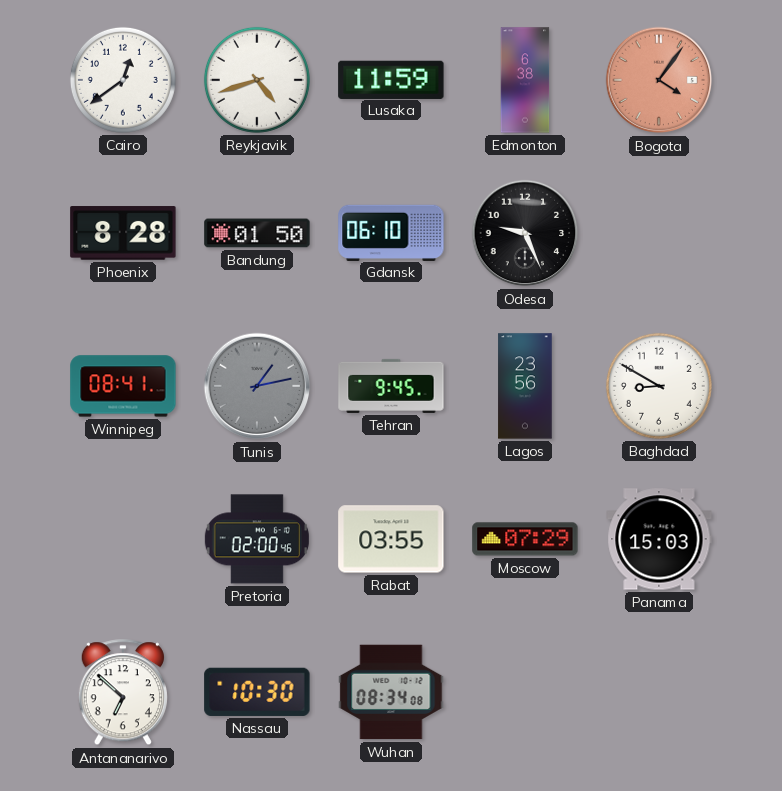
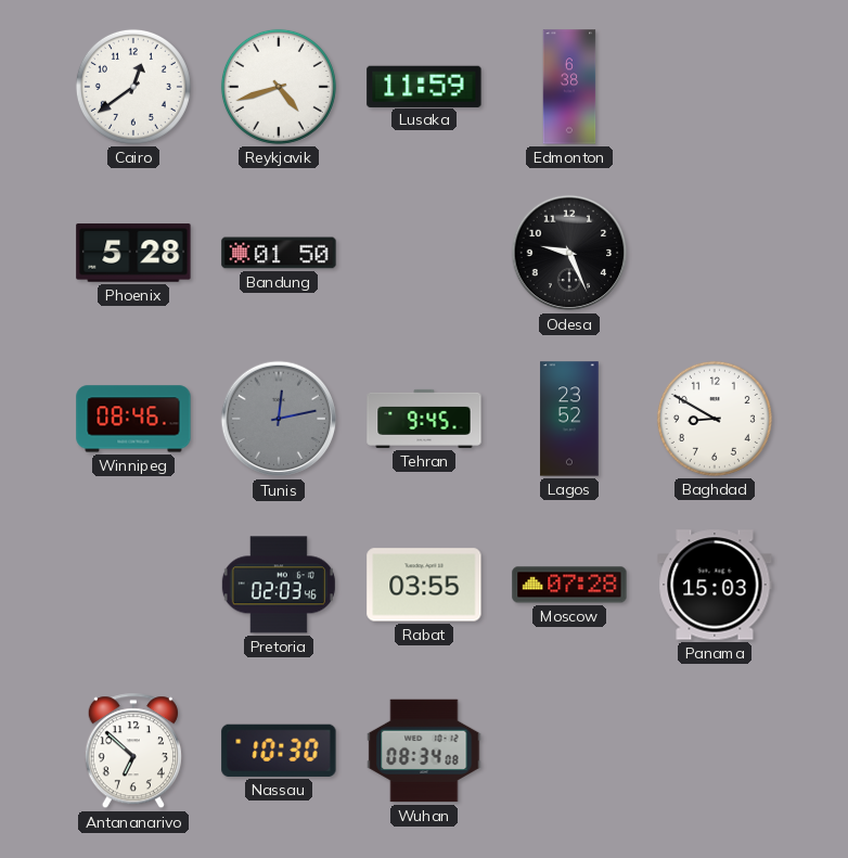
Bogota: 4:06 -> none
Phoenix: 8:28 -> 5:28
Gdansk: 06:10 -> none
Winnipeg: 08:41 -> 08:46
Tunis: 1:13 -> 12:13
Lagos: 23:56 -> 23:52
Pretoria: 02:00 -> 02:03
Moscow: 07:29 -> 07:28
